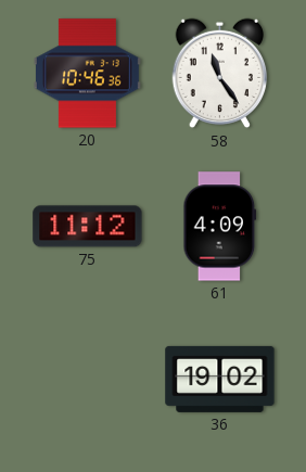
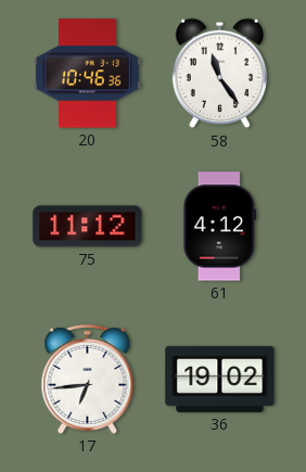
61: 4:09 -> 4:12
17: none -> 6:44
